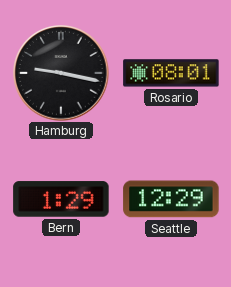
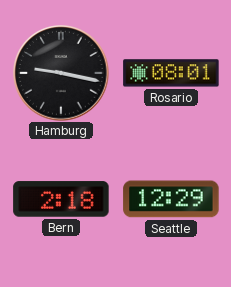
Bern: 1:29 -> 2:18
